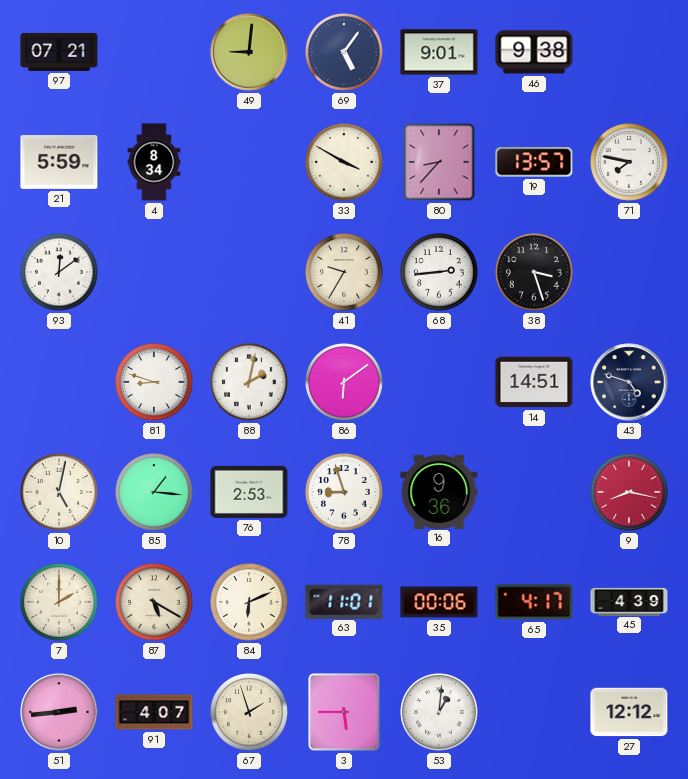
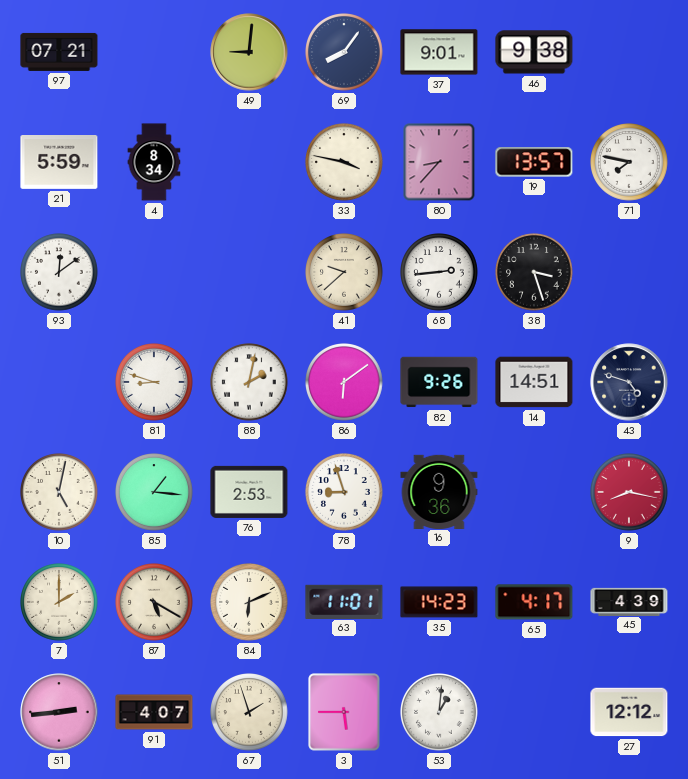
69: 5:06 -> 8:06
33: 3:50 -> 3:47
41: 9:35 -> 9:38
82: none -> 9:26
35: 00:06 -> 14:23
